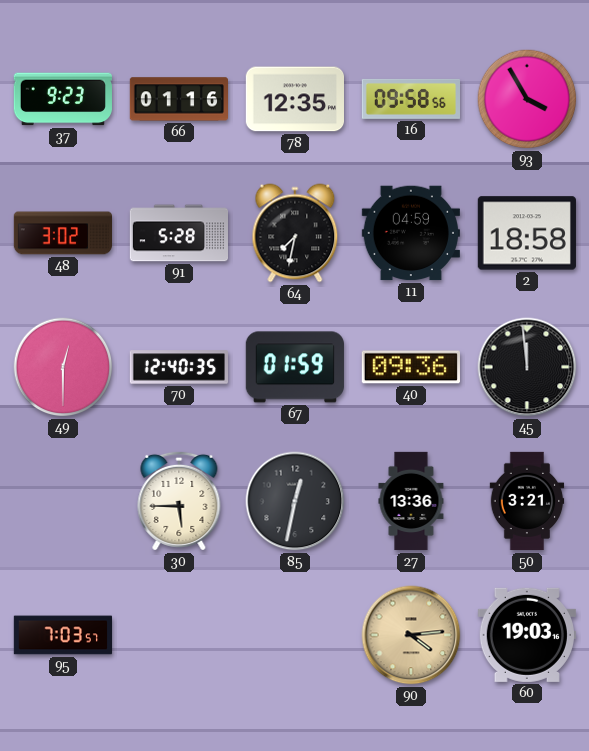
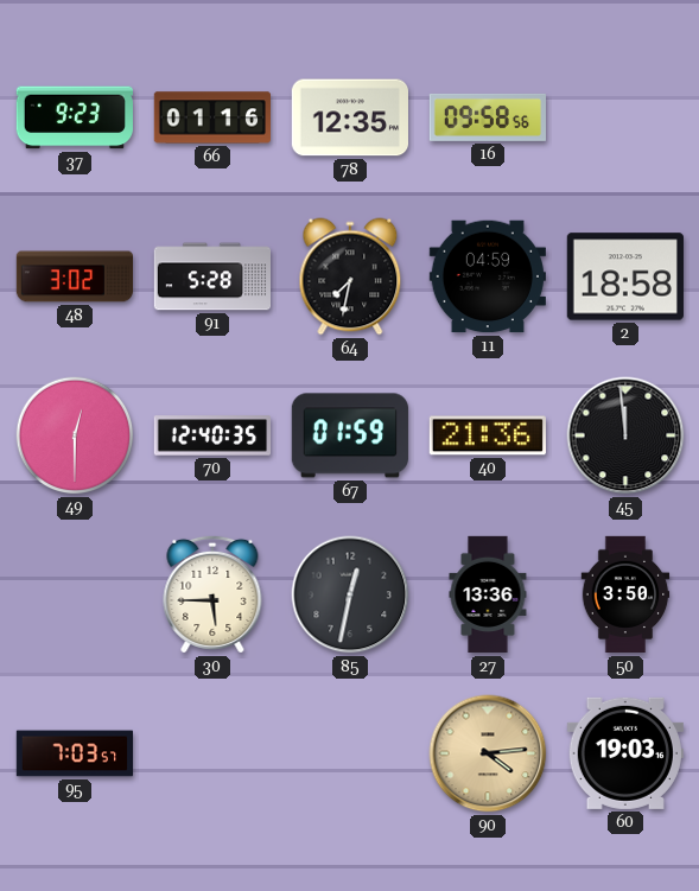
93: 3:55 -> none
40: 09:36 -> 21:36
50: 3:21 -> 3:50
